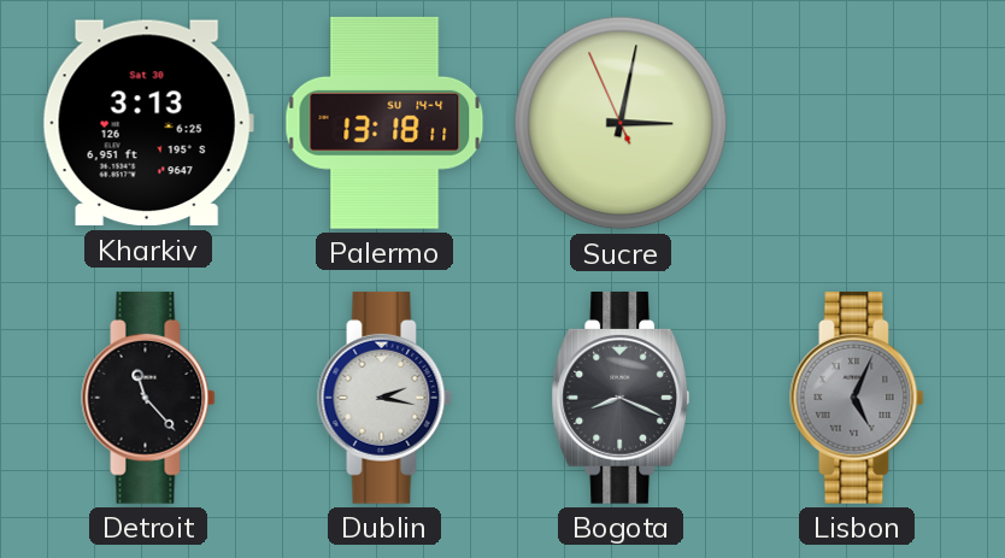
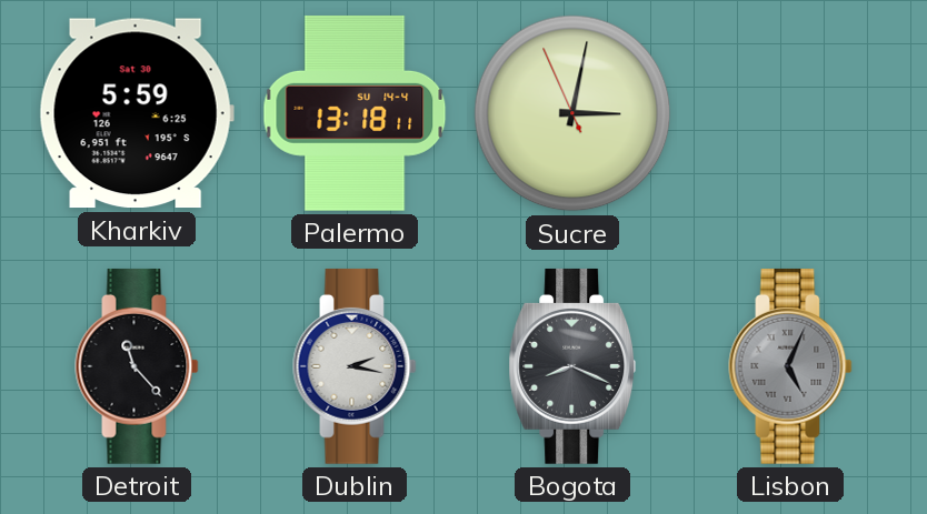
Kharkiv: 3:13 -> 5:59
